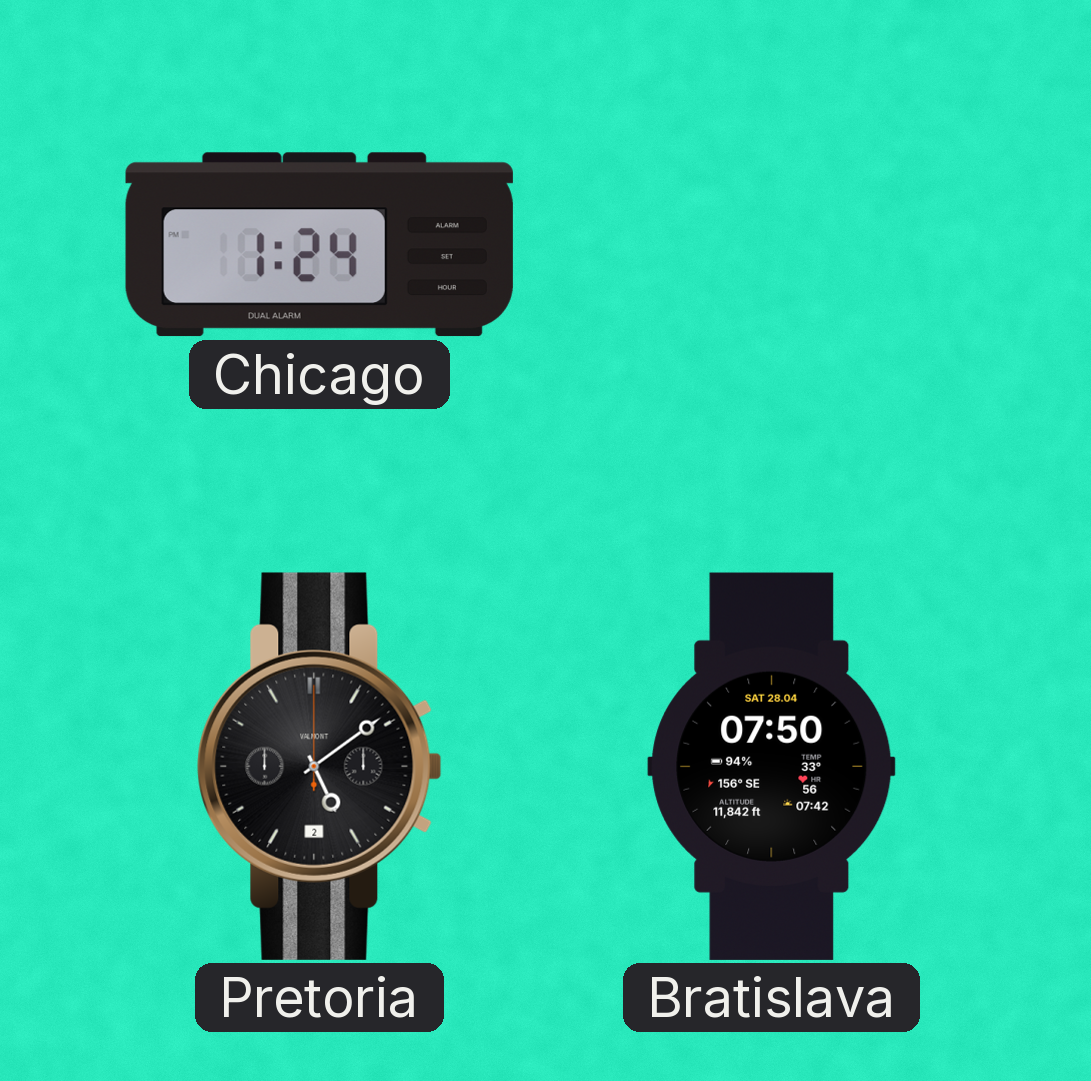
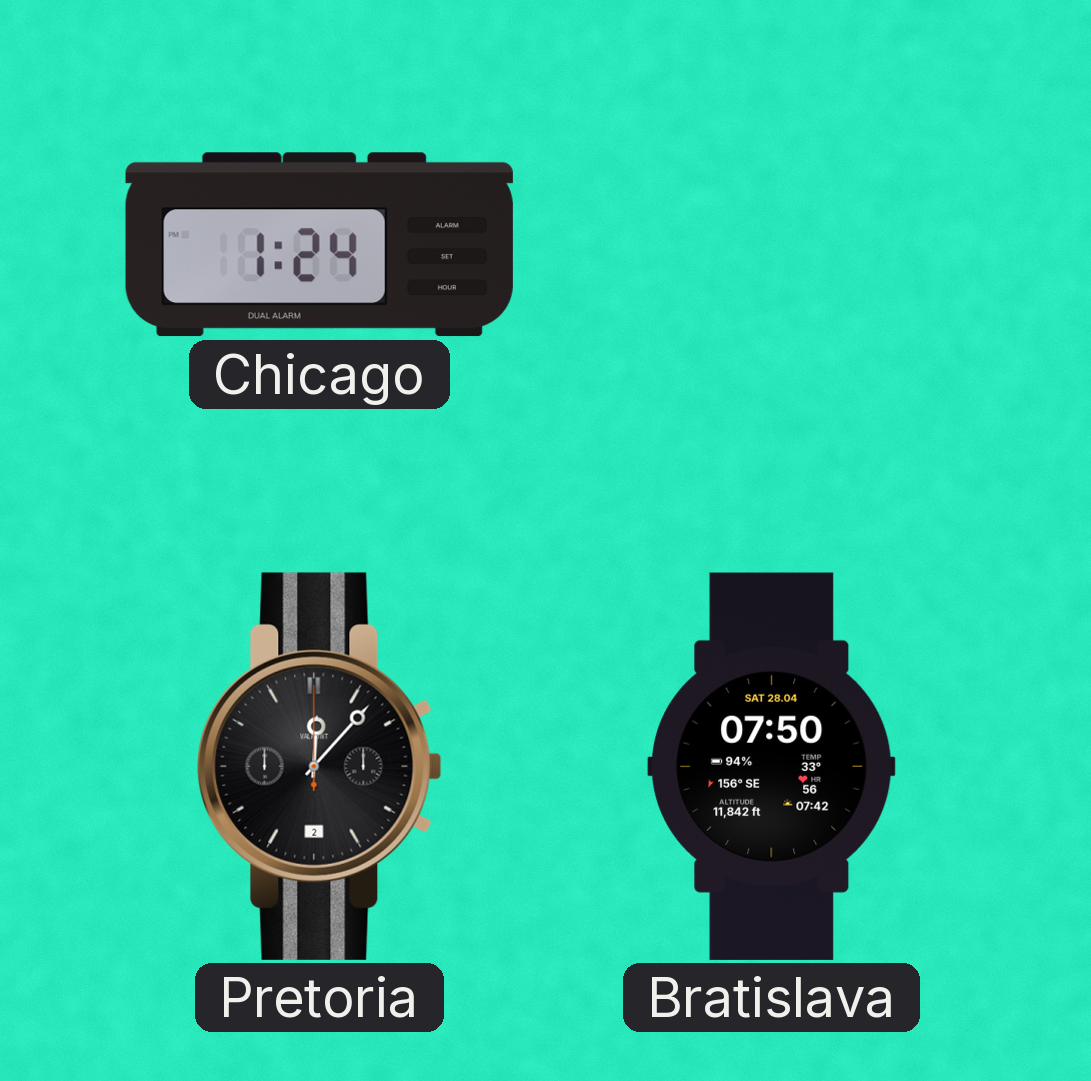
Pretoria: 5:09 -> 12:07
